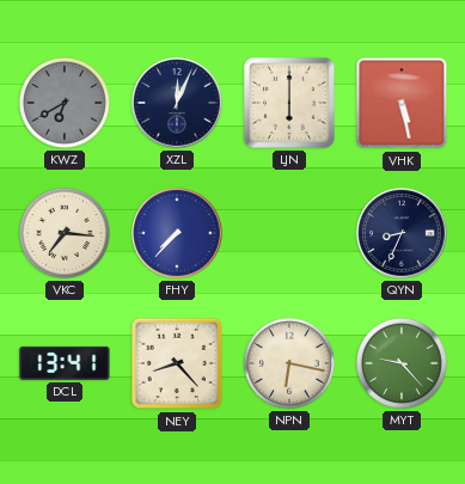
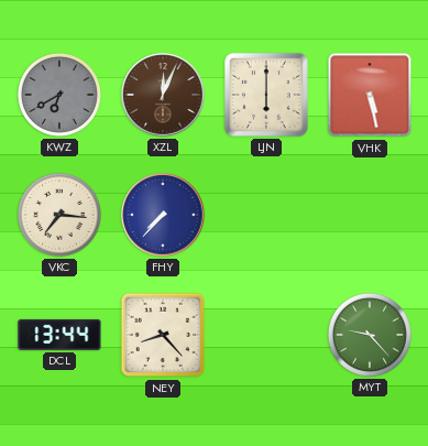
XZL dial: navy -> brown
QYN: 8:34 -> none
DCL: 13:41 -> 13:44
NPN: 6:17 -> none
